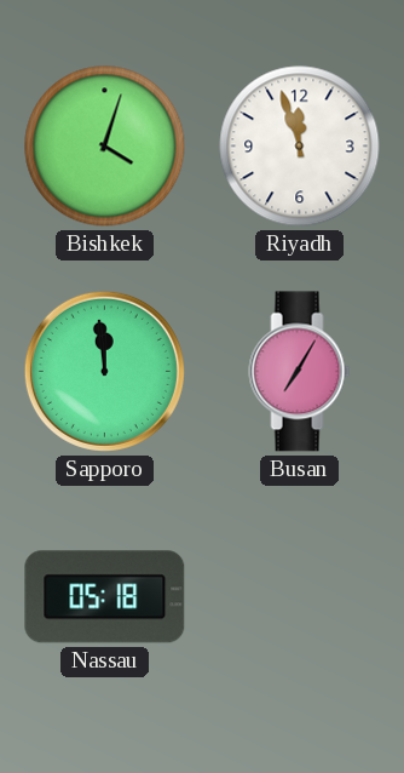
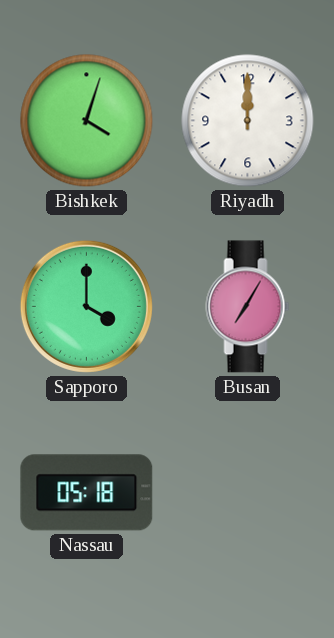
Riyadh: 11:57 -> 12:00
Sapporo: 11:59 -> 4:00
